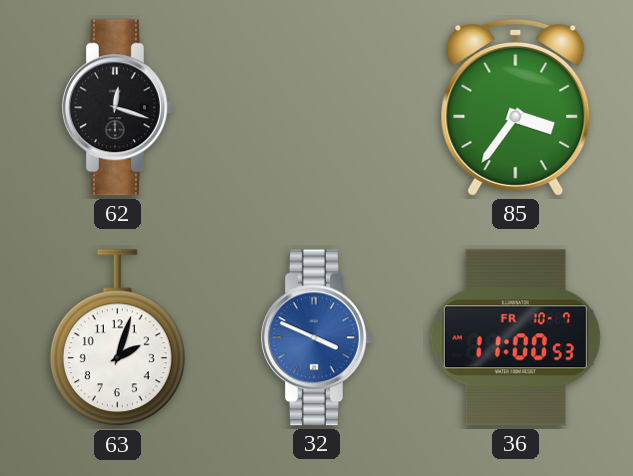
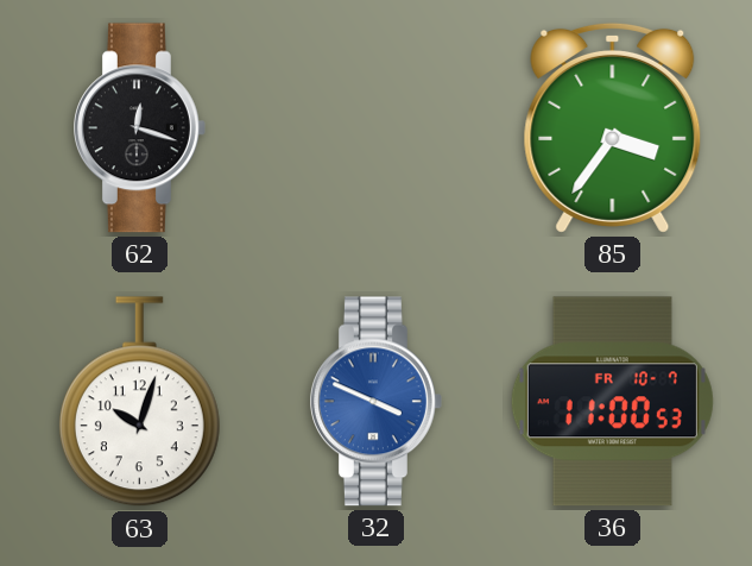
63: 2:03 -> 10:03
